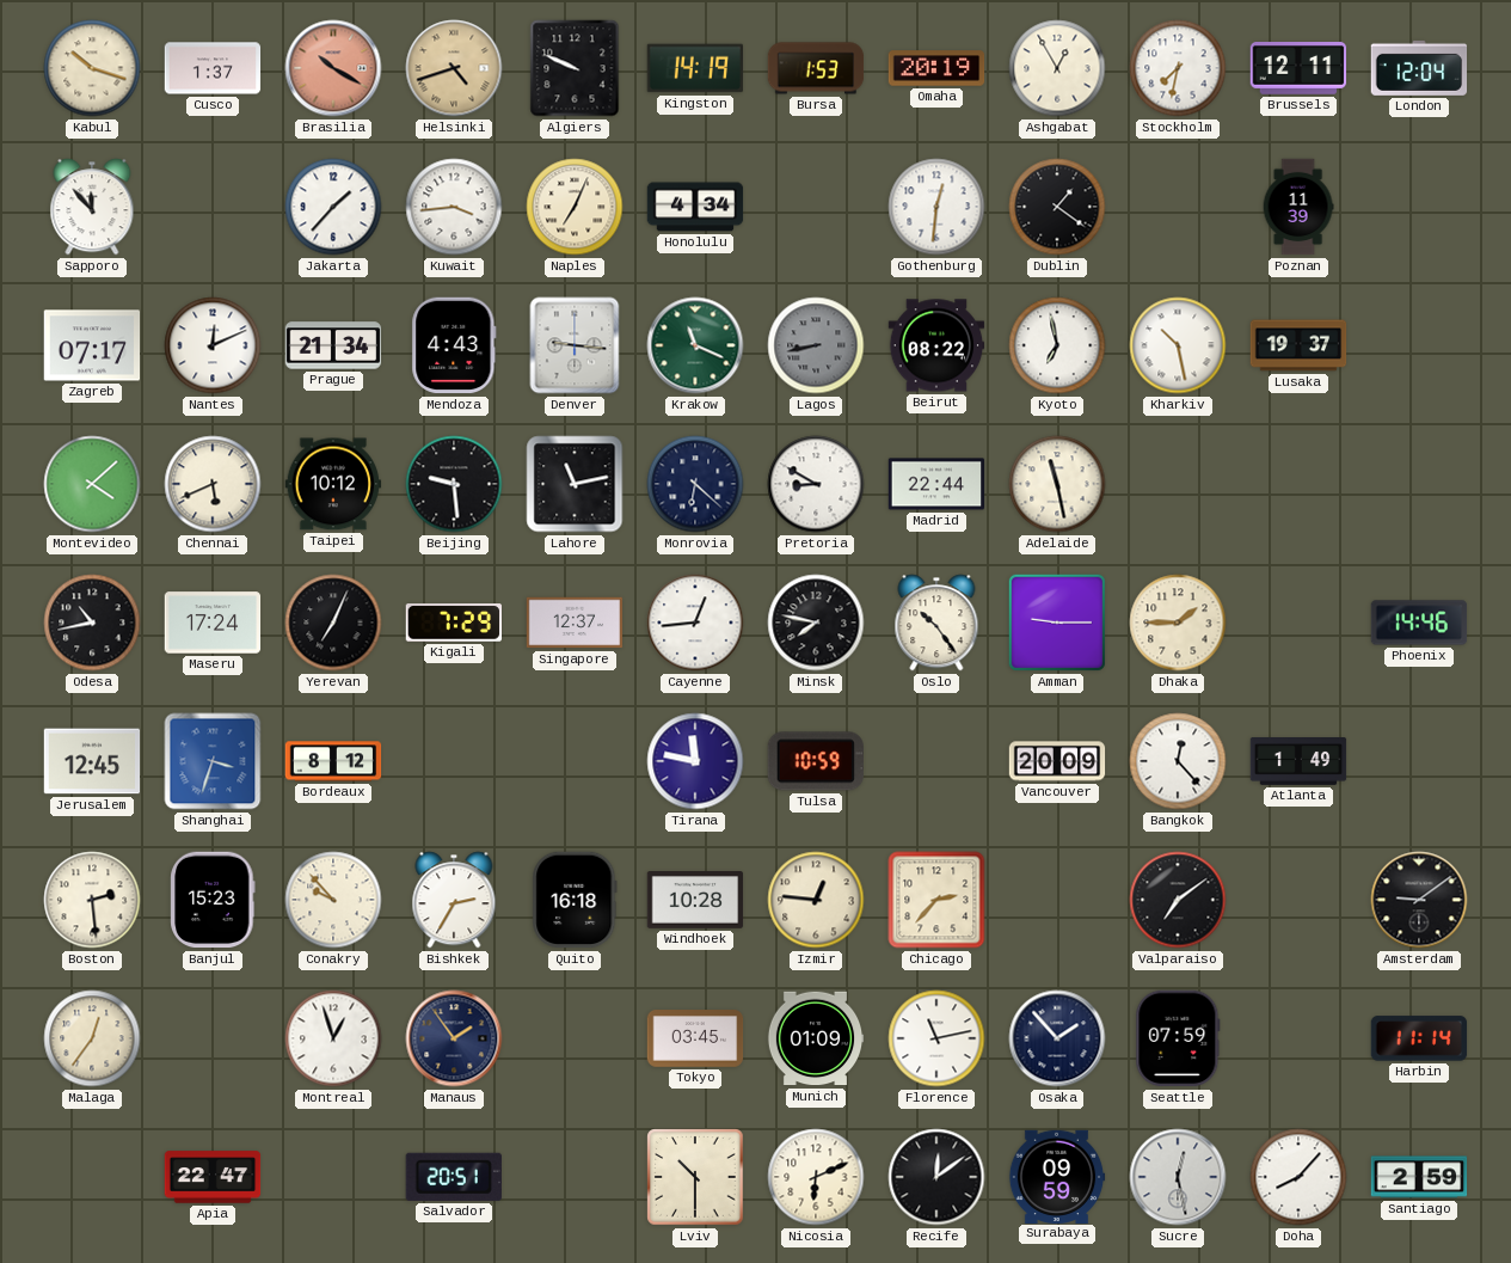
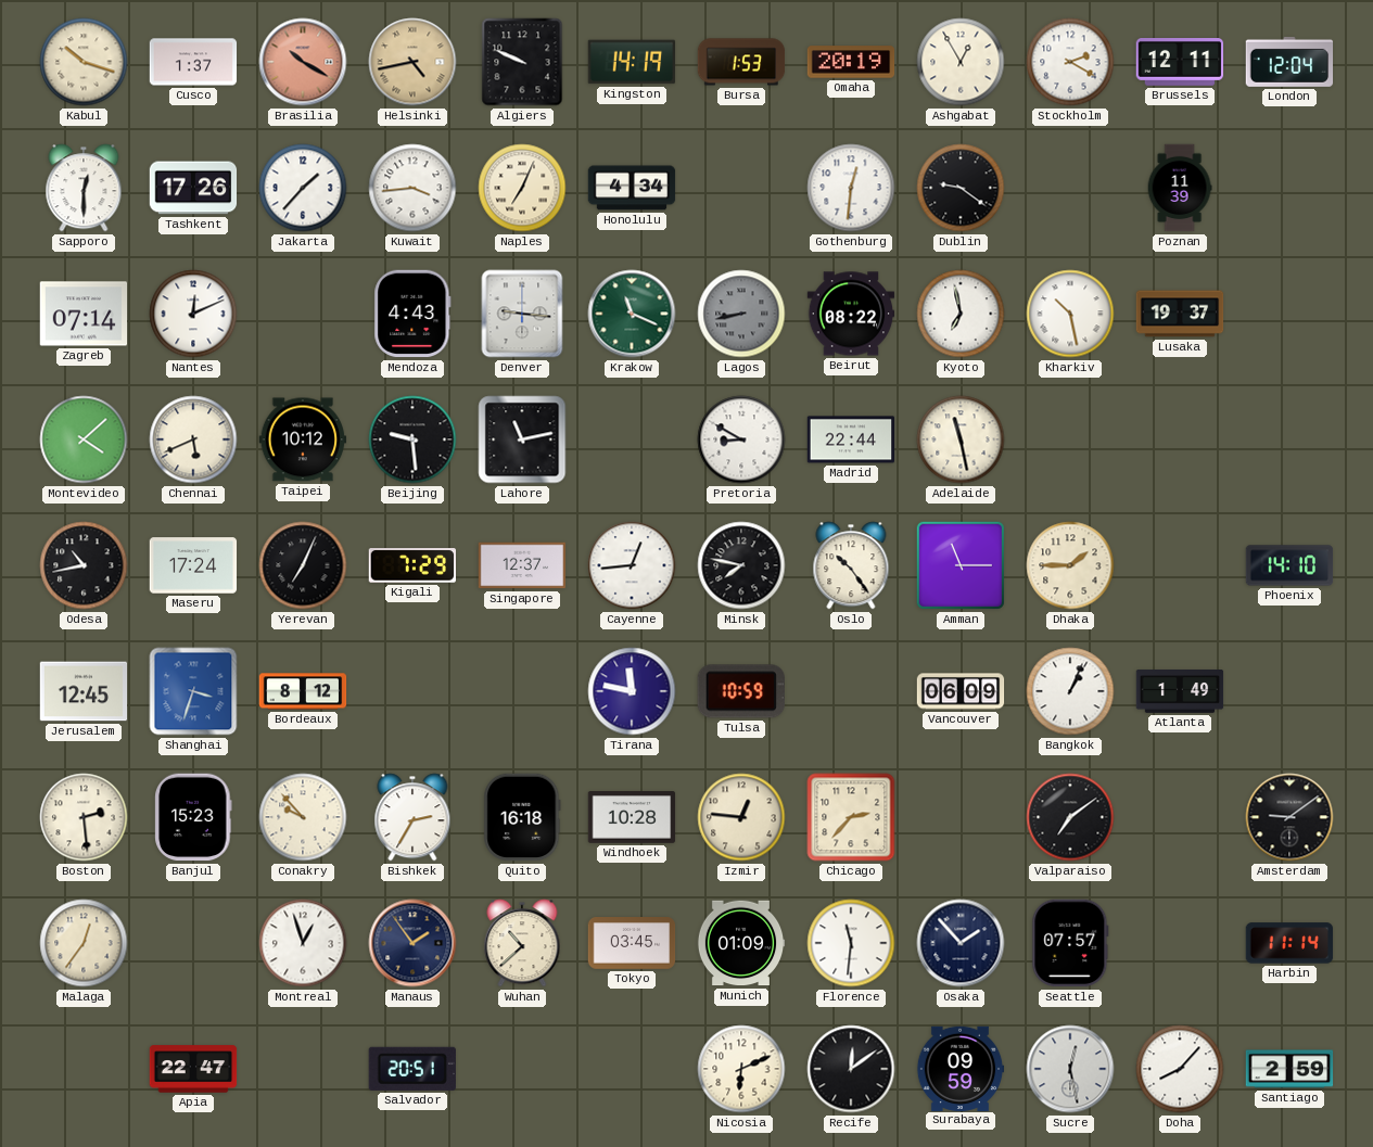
Helsinki: 4:42 -> 4:43
Stockholm: 7:32 -> 2:20
Sapporo: 11:53 -> 12:30
Tashkent: none -> 17:26
Dublin: 1:21 -> 9:21
Zagreb: 07:17 -> 07:14
Prague: 21:34 -> none
Monrovia: 6:22 -> none
Amman: 9:15 -> 11:15
Phoenix: 14:46 -> 14:10
Vancouver: 20:09 -> 06:09
Bangkok: 12:23 -> 1:04
Wuhan: none -> 10:38
Florence: 11:13 -> 11:31
Seattle: 07:59 -> 07:57
Lviv: 10:30 -> none
